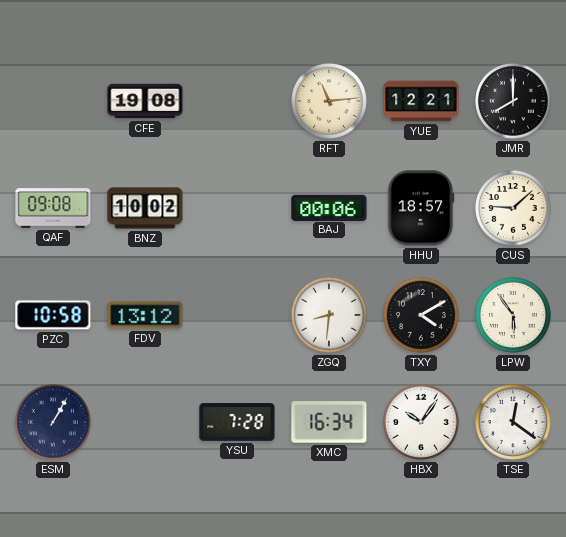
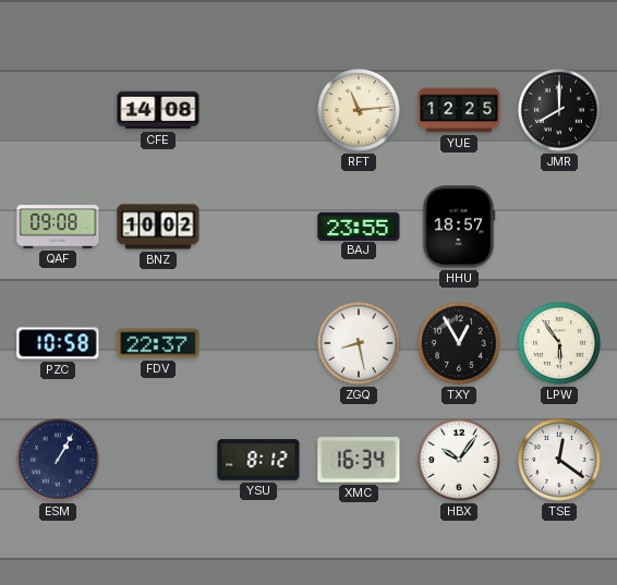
CFE: 19:08 -> 14:08
YUE: 12:21 -> 12:25
BAJ: 00:06 -> 23:55
CUS: 9:08 -> none
FDV: 13:12 -> 22:37
ZGQ: 8:31 -> 8:28
TXY: 4:10 -> 12:55
YSU: 7:28 -> 8:12
